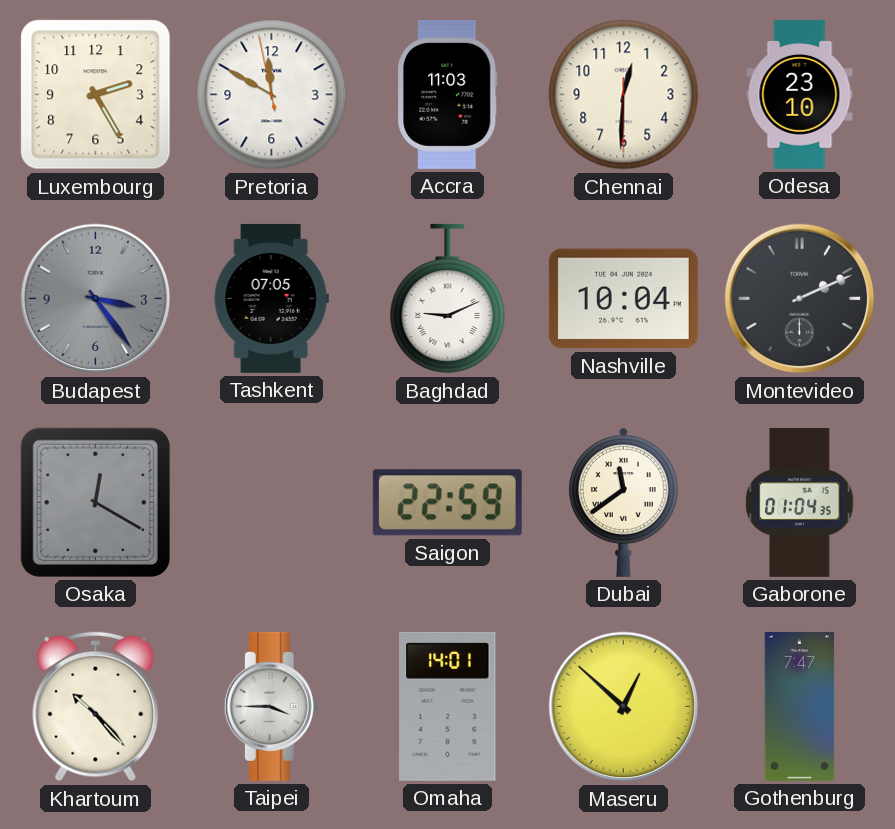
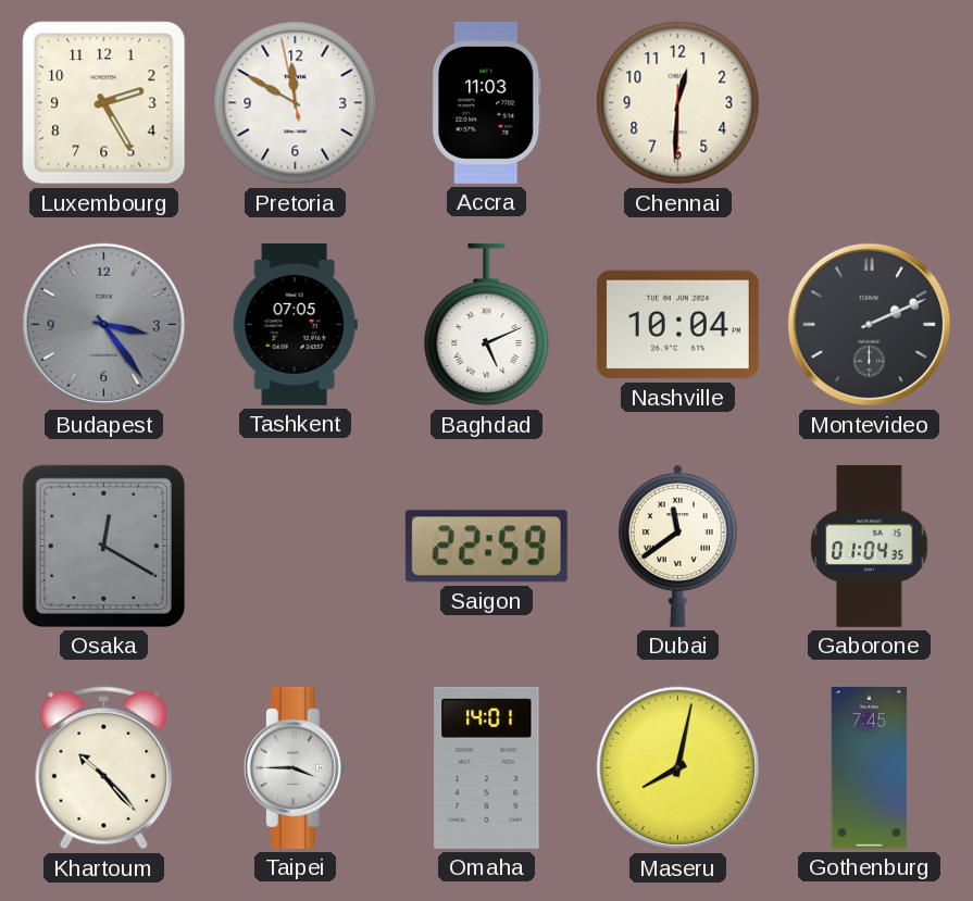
Odesa: 23:10 -> none
Baghdad: 9:11 -> 5:11
Maseru: 12:52 -> 8:02
Gothenburg: 7:47 -> 7:45
